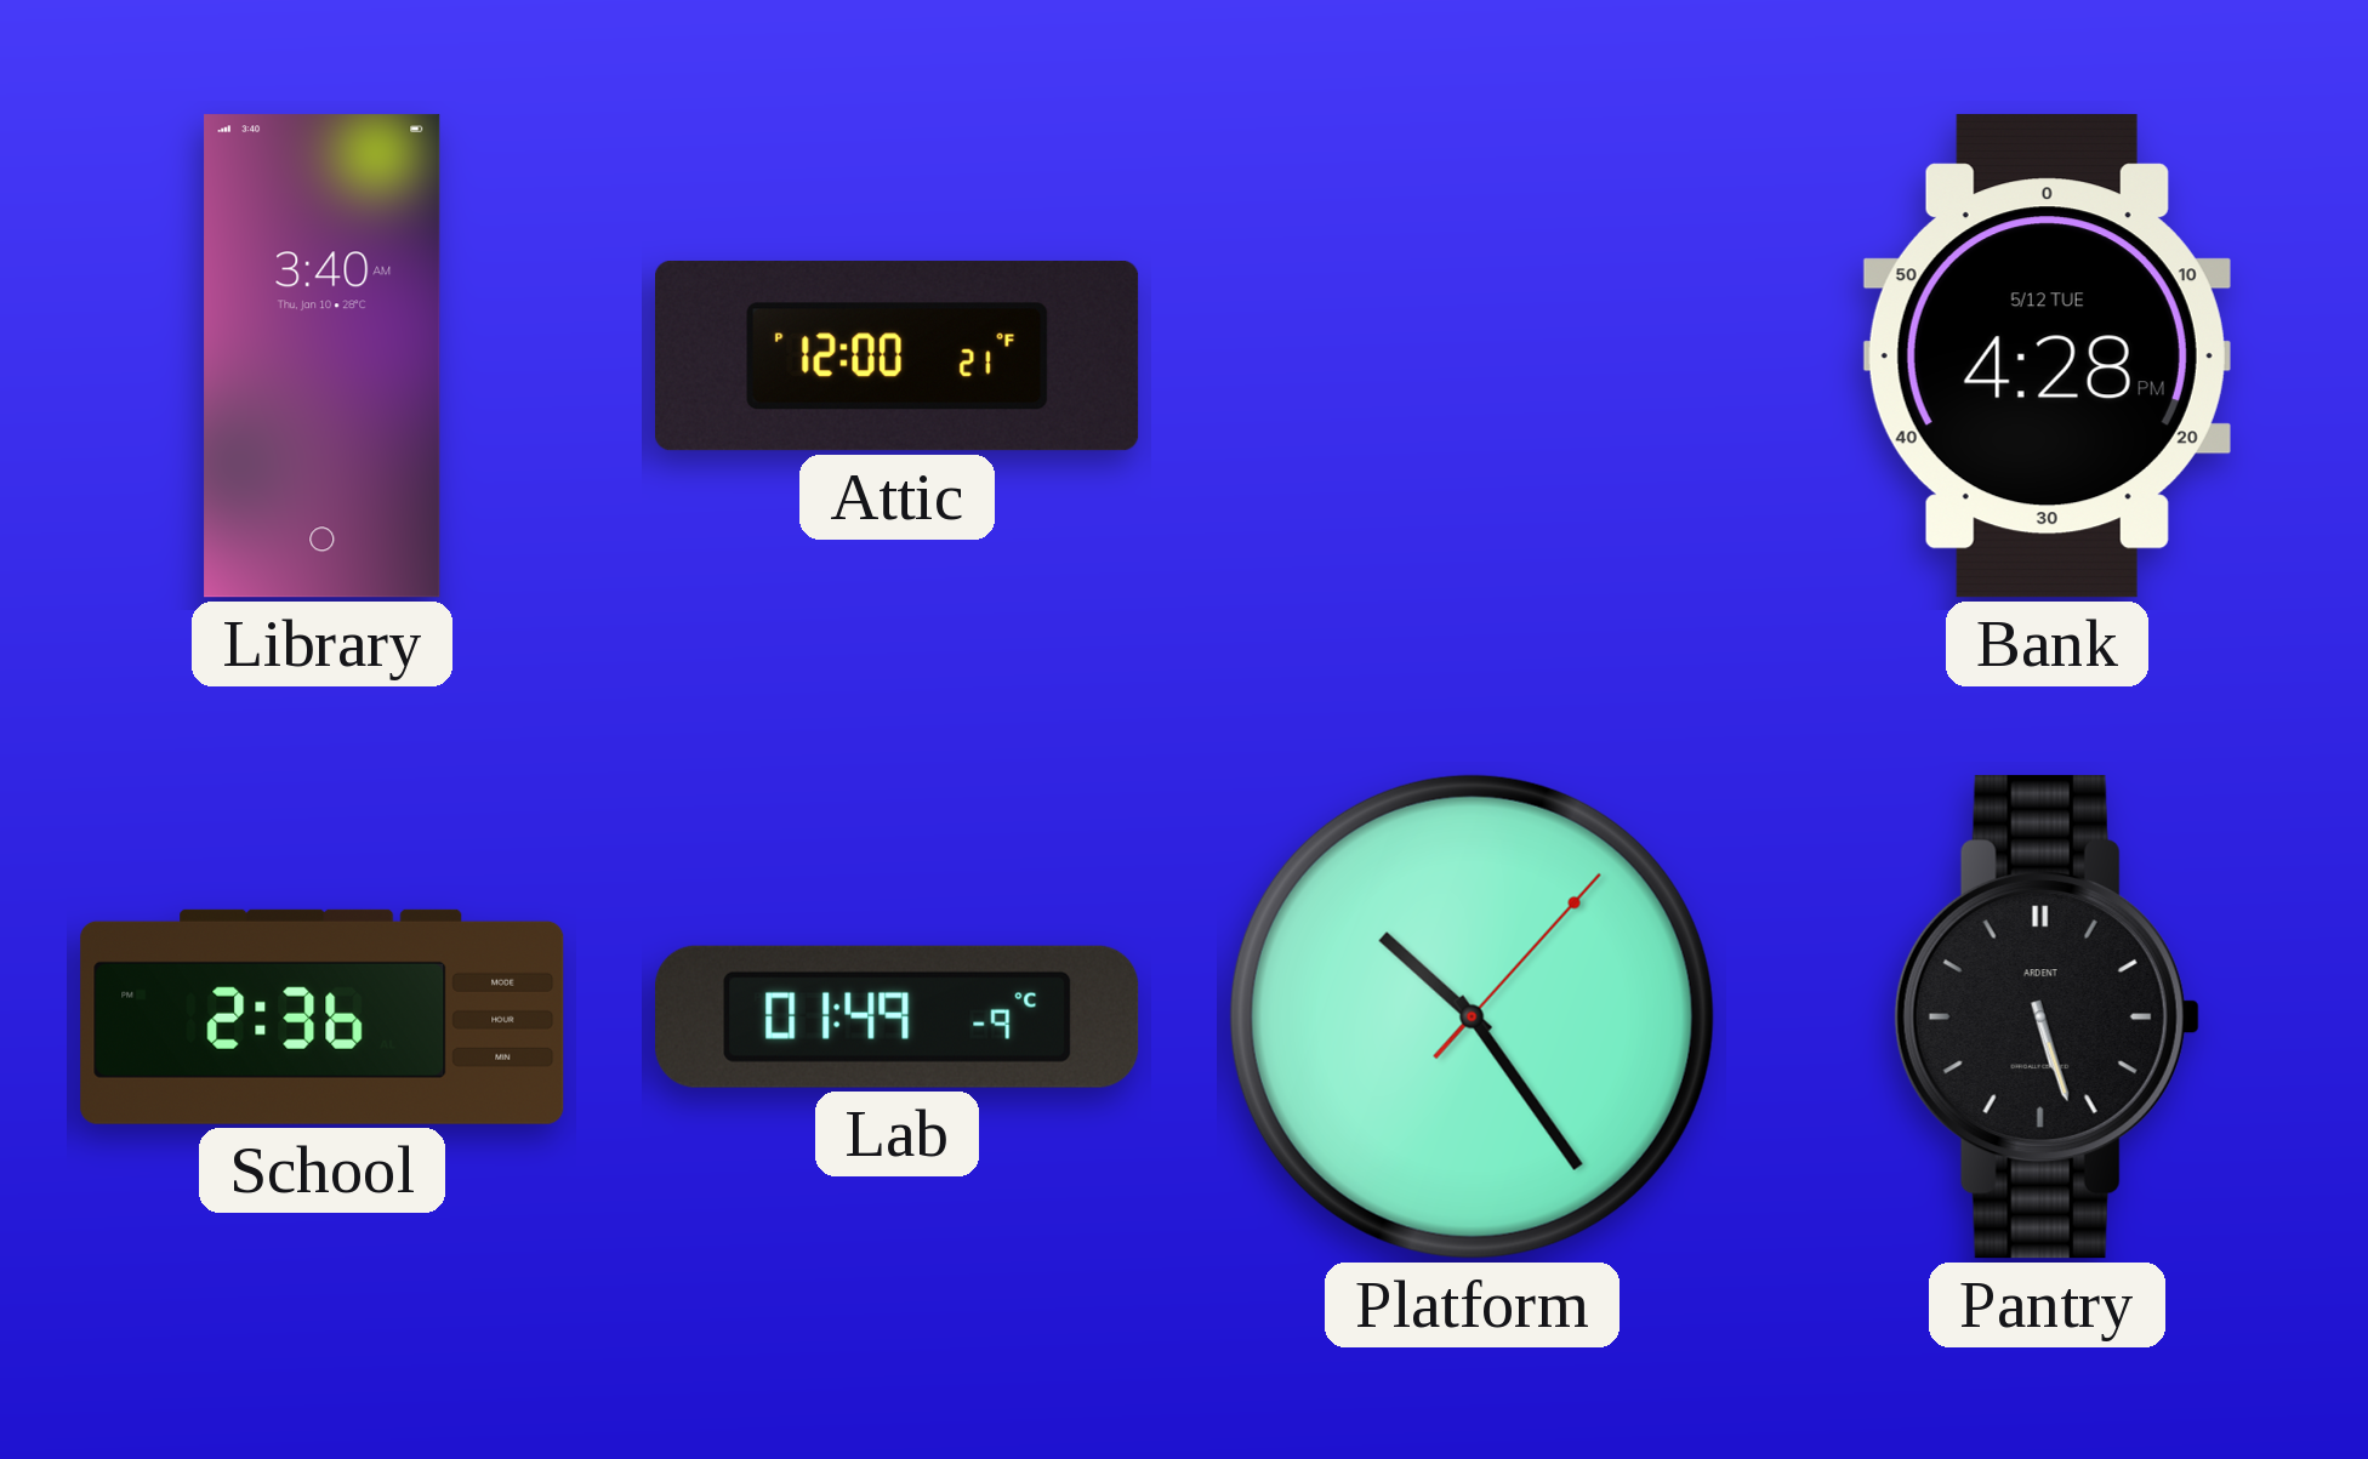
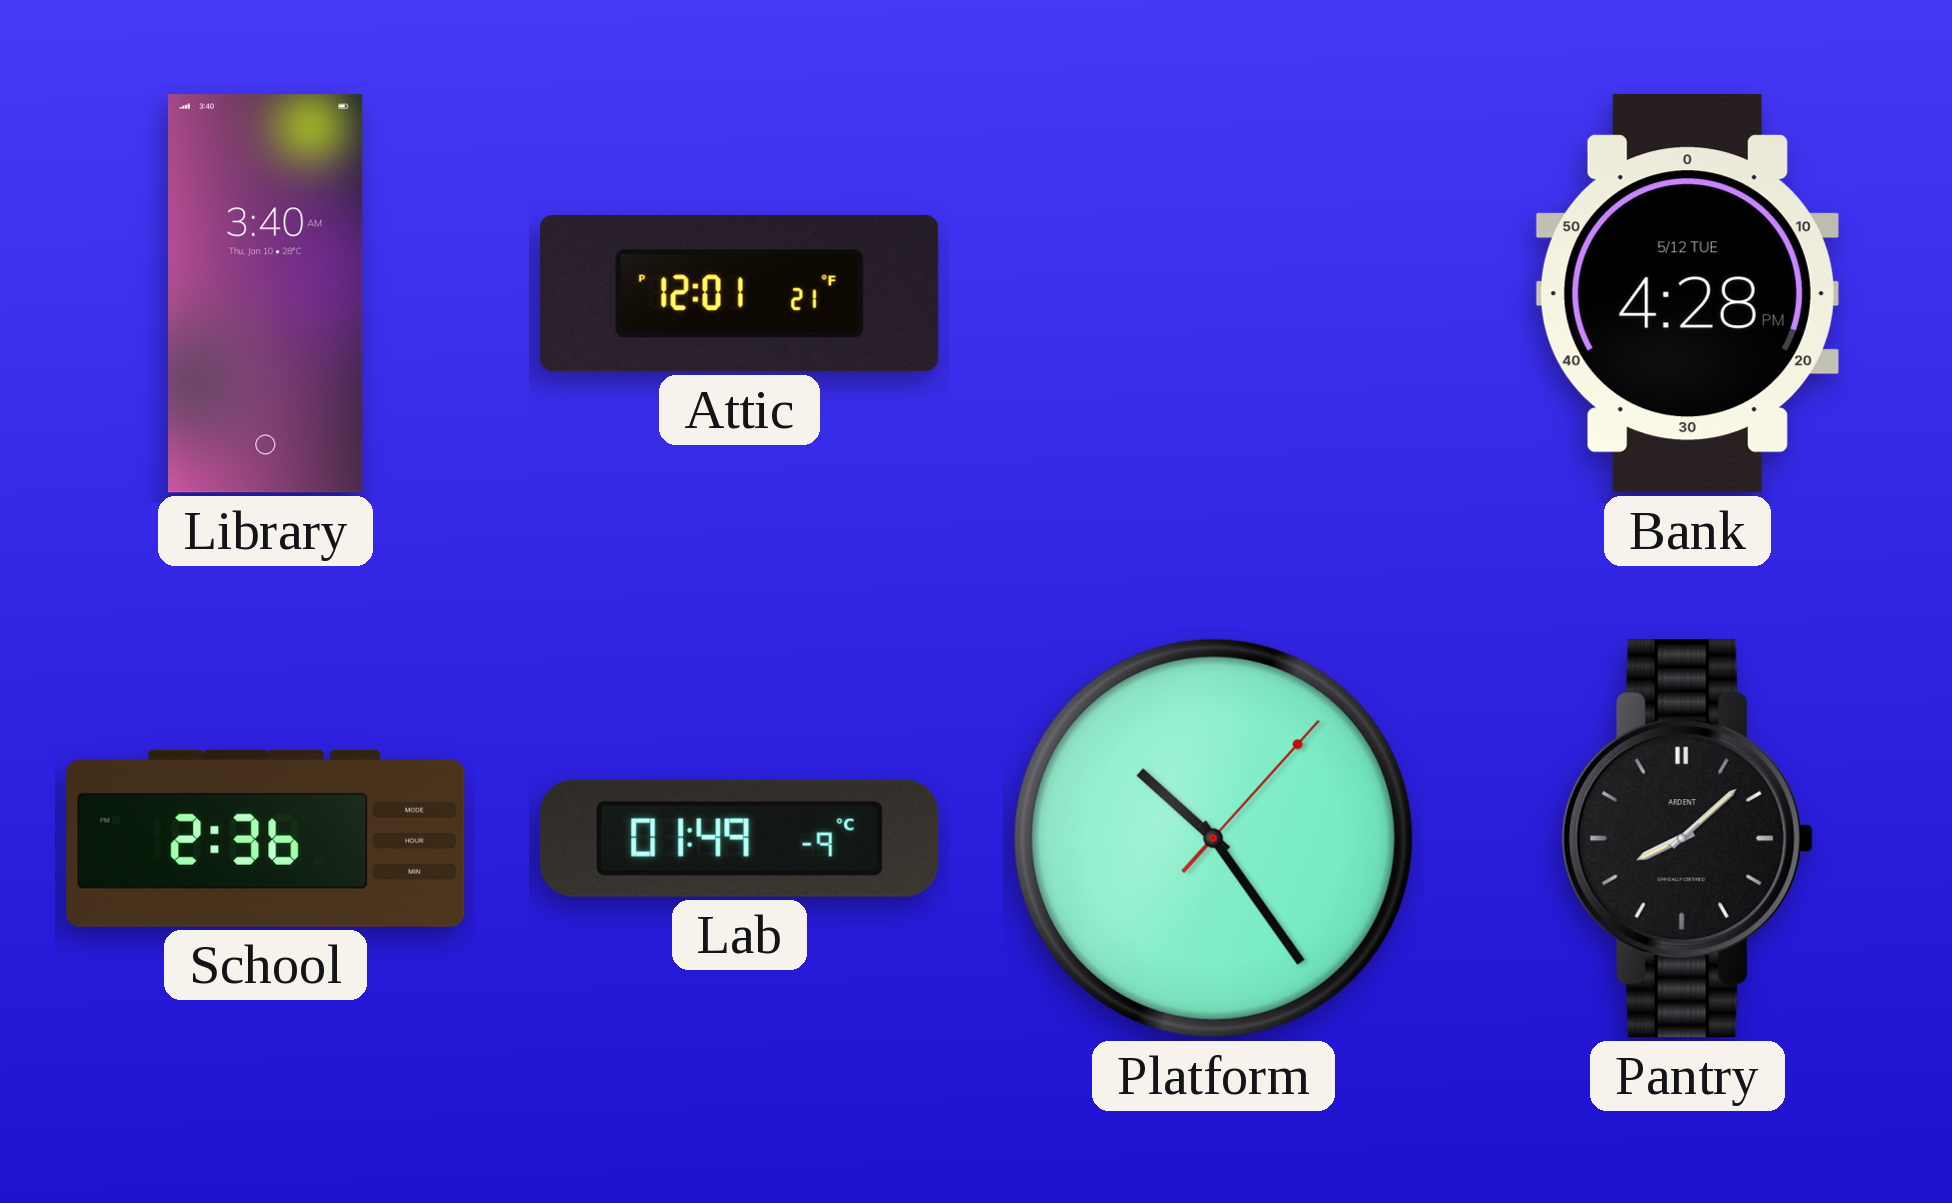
Attic: 12:00 -> 12:01
Pantry: 5:27 -> 8:08
